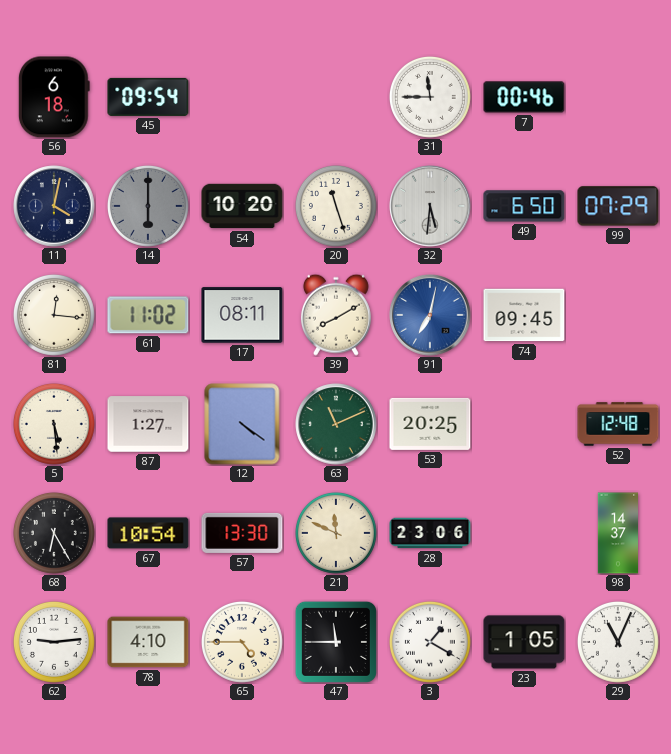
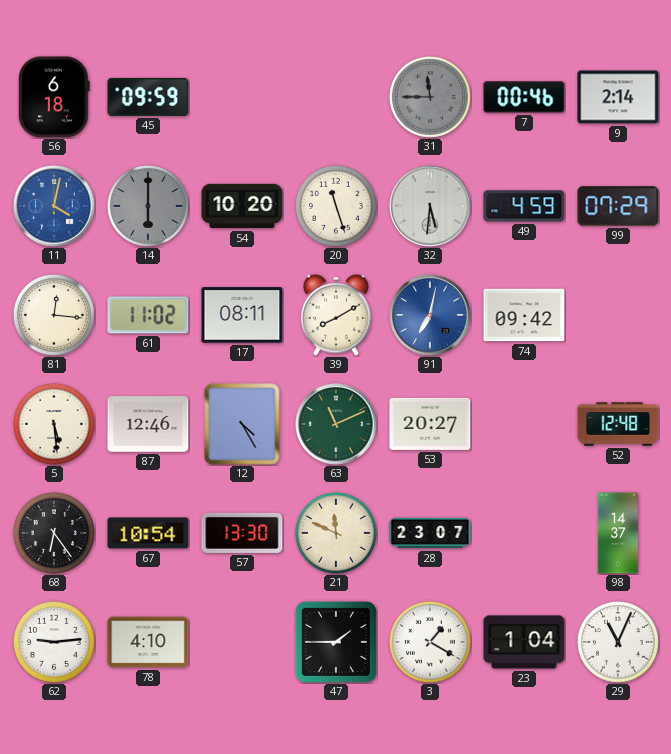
45: 09:54 -> 09:59
31 dial: white -> grey
9: none -> 2:14
11 dial: navy -> blue
49: 6:50 -> 4:59
74: 09:45 -> 09:42
87: 1:27 -> 12:46
12: 4:21 -> 4:25
53: 20:25 -> 20:27
68: 6:25 -> 6:24
28: 23:06 -> 23:07
65: 4:45 -> none
47: 11:45 -> 1:45
23: 1:05 -> 1:04
